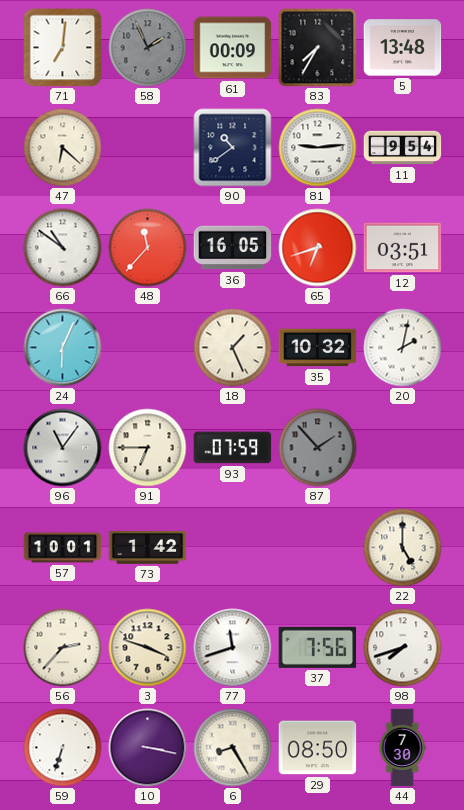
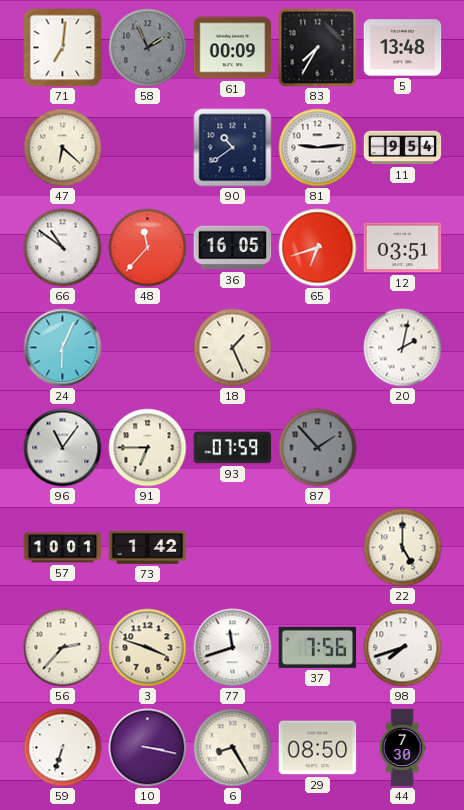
35: 10:32 -> none
